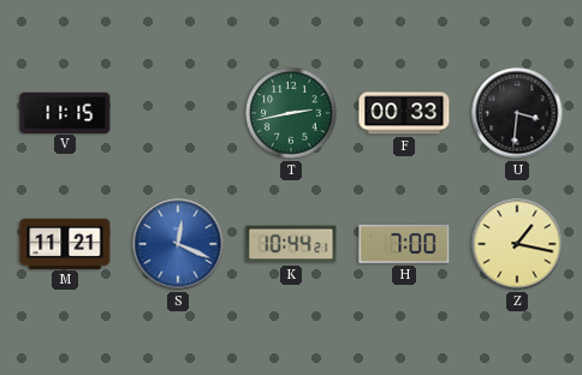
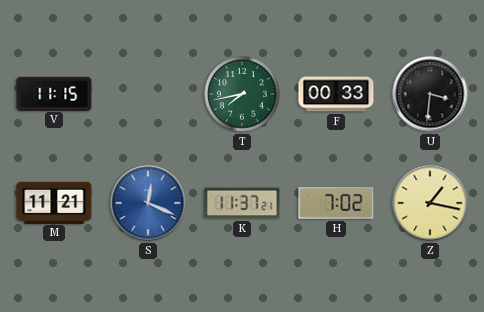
T: 2:43 -> 7:43
K: 10:44 -> 11:37
H: 7:00 -> 7:02
